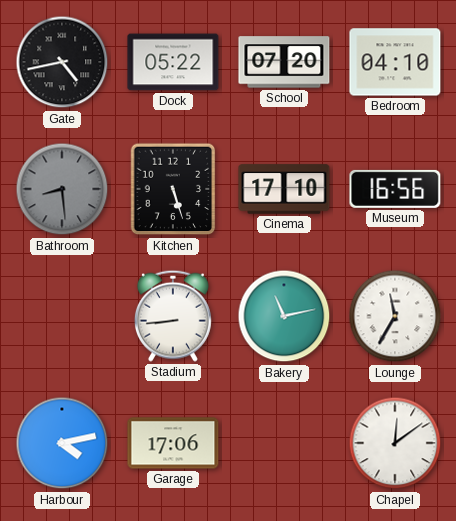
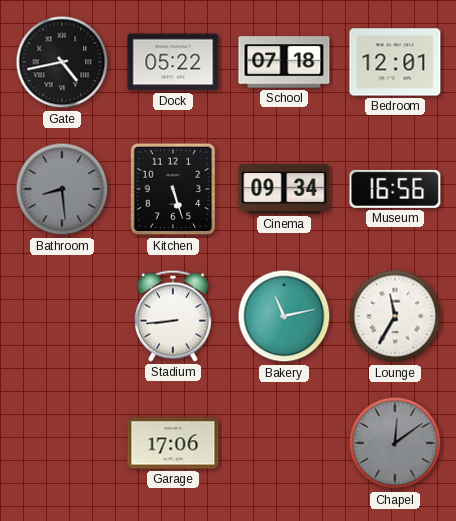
School: 07:20 -> 07:18
Bedroom: 04:10 -> 12:01
Cinema: 17:10 -> 09:34
Harbour: 4:13 -> none
Chapel dial: white -> grey
